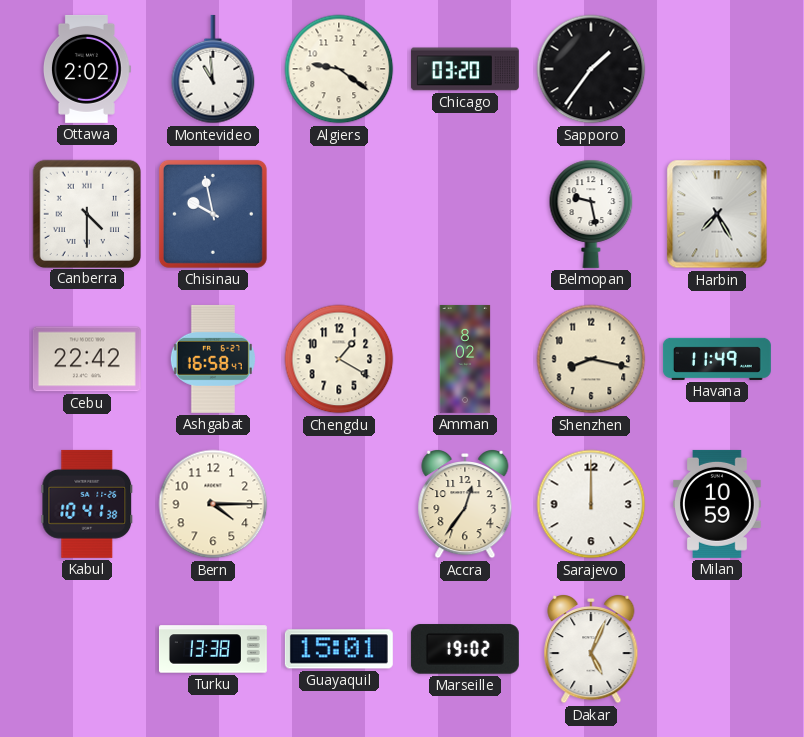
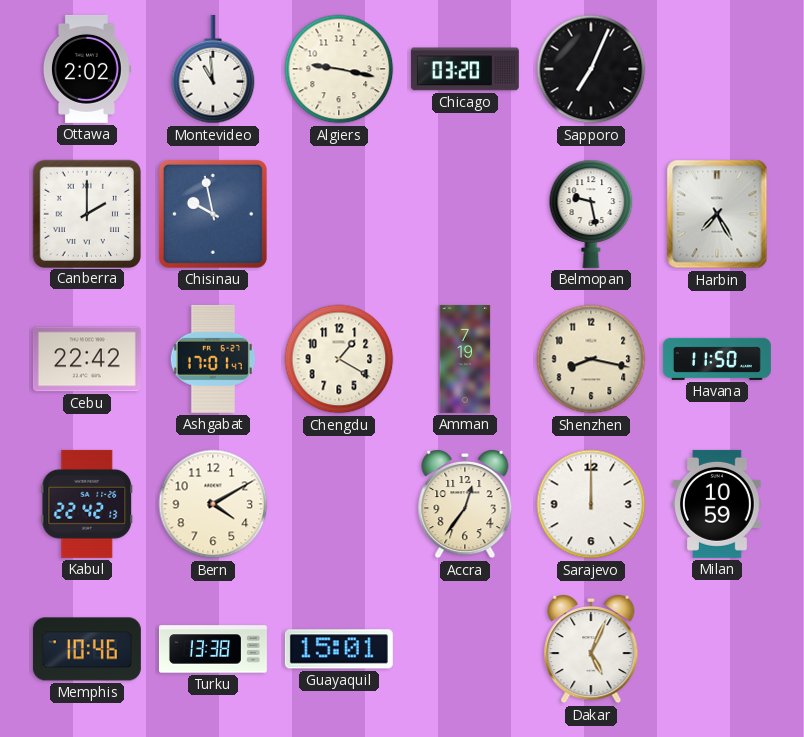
Algiers: 9:21 -> 9:17
Sapporo: 1:36 -> 7:04
Canberra: 4:30 -> 2:00
Ashgabat: 16:58 -> 17:01
Amman: 8:02 -> 7:19
Havana: 11:49 -> 11:50
Kabul: 10:41 -> 22:42
Bern: 4:15 -> 4:10
Memphis: none -> 10:46
Marseille: 19:02 -> none
